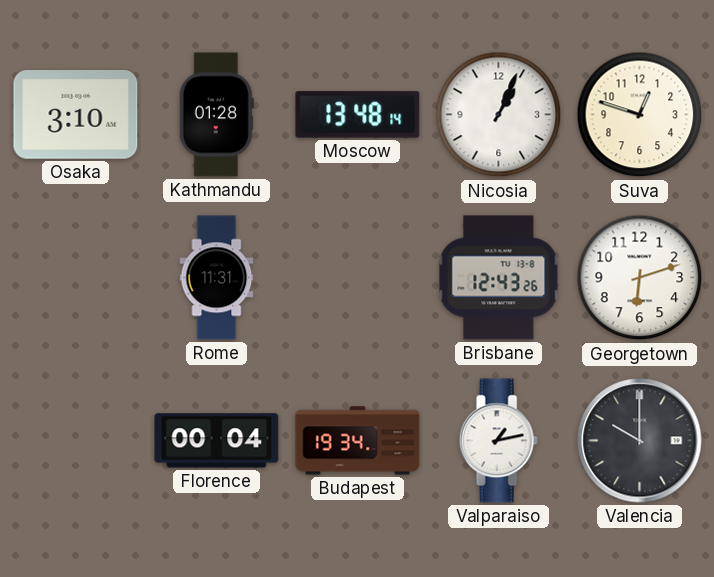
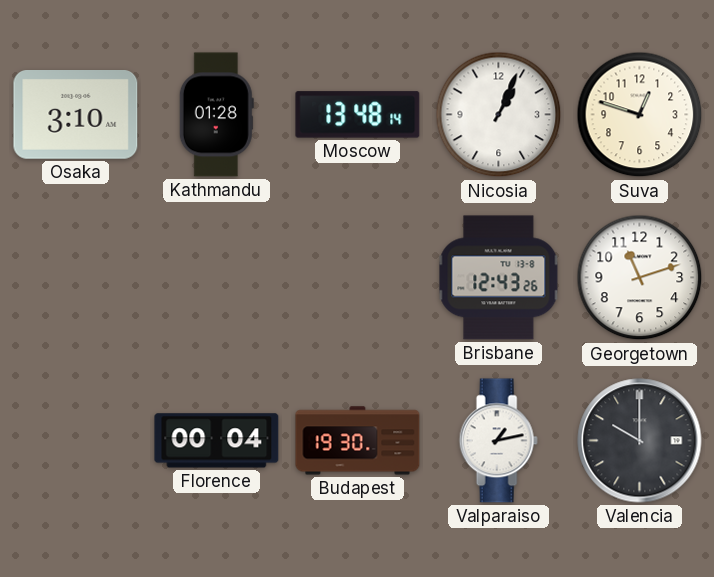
Rome: 11:31 -> none
Georgetown: 6:12 -> 11:12
Budapest: 19:34 -> 19:30
